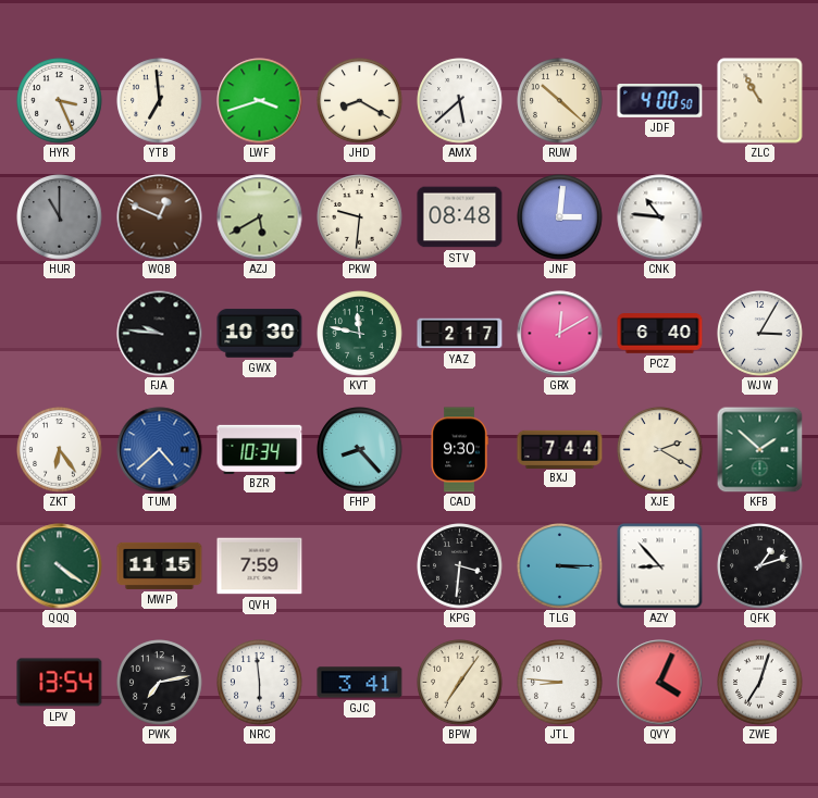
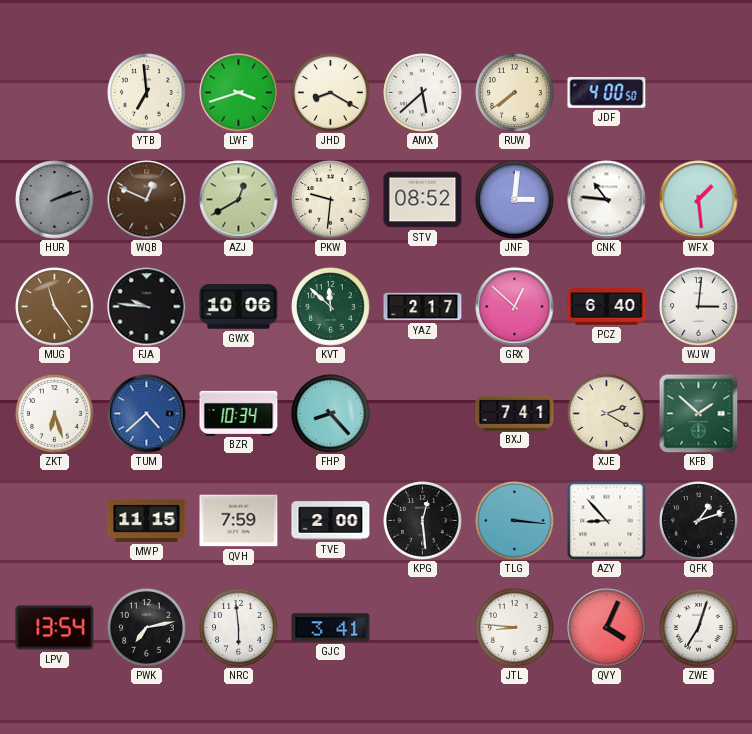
HYR: 3:26 -> none
RUW: 10:22 -> 7:39
ZLC: 10:55 -> none
HUR: 11:00 -> 2:12
AZJ: 5:40 -> 12:40
STV: 08:48 -> 08:52
WFX: none -> 1:29
MUG: none -> 11:24
GWX: 10:30 -> 10:06
KVT: 11:47 -> 11:52
GRX: 12:10 -> 12:52
WJW: 3:05 -> 3:01
ZKT: 6:24 -> 6:27
CAD: 9:30 -> none
BXJ: 7:44 -> 7:41
QQQ: 4:21 -> none
TVE: none -> 2:00
KPG: 3:31 -> 12:29
TLG: 3:15 -> 3:16
BPW: 7:06 -> none
